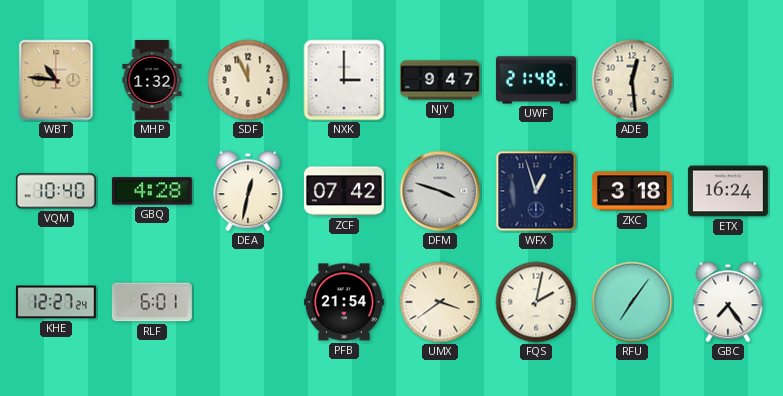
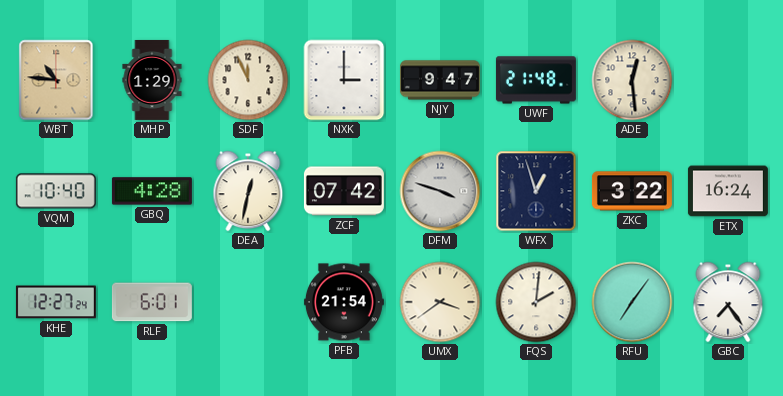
MHP: 1:32 -> 1:29
ZKC: 3:18 -> 3:22
FQS: 2:02 -> 2:01
